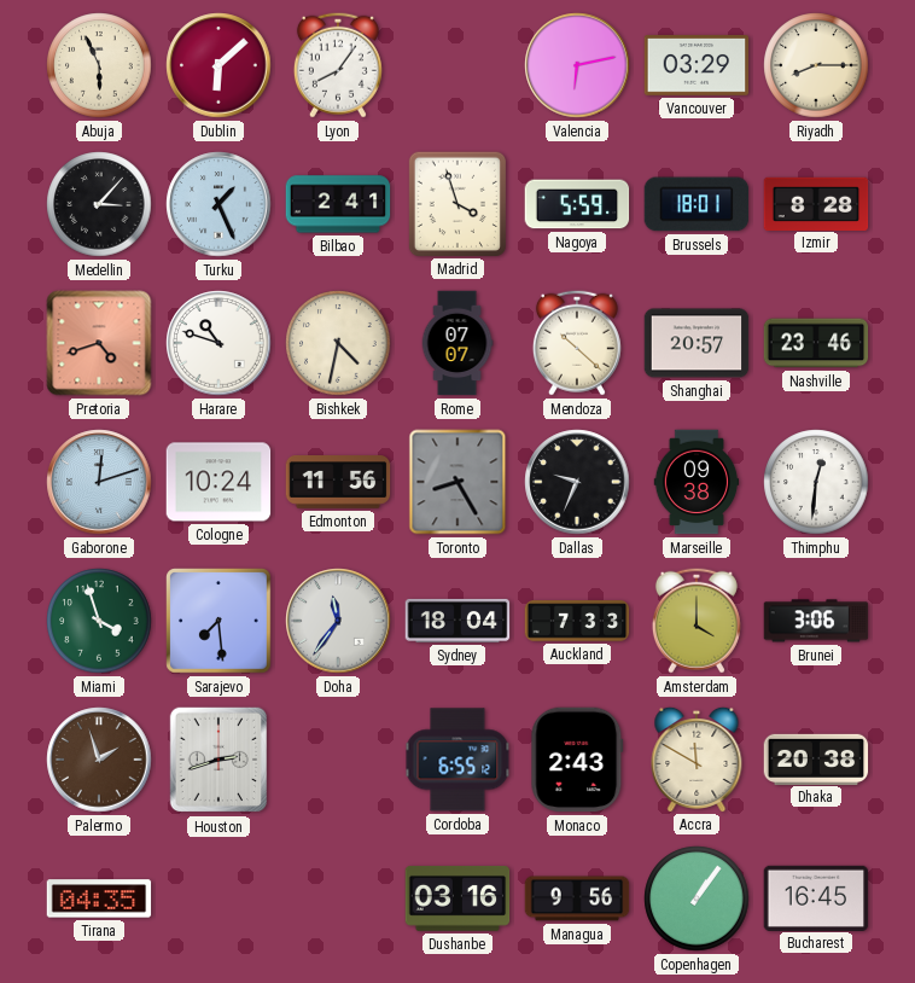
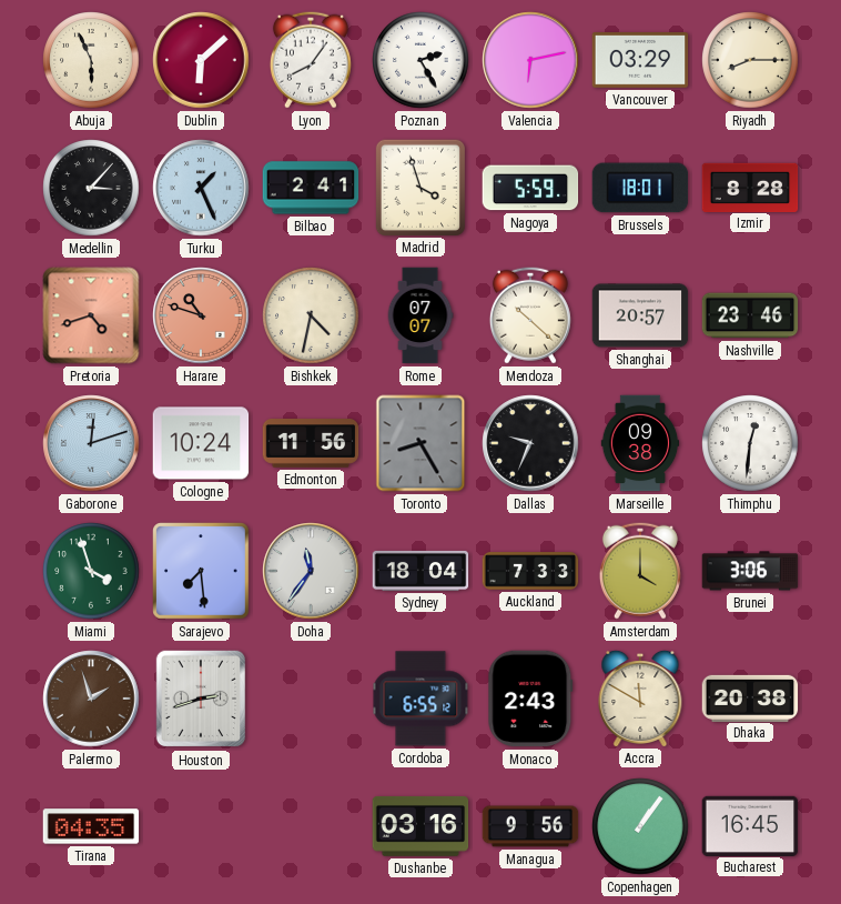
Poznan: none -> 2:25
Harare dial: white -> salmon
